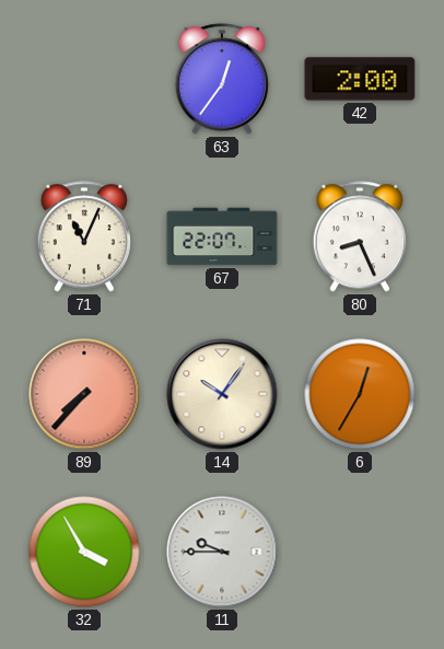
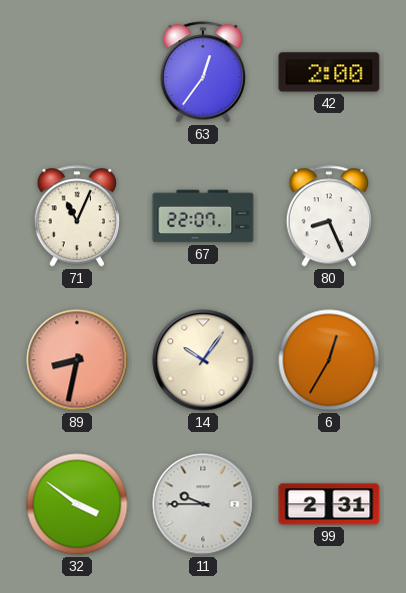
89: 7:37 -> 8:32
32: 3:55 -> 3:51
99: none -> 2:31
